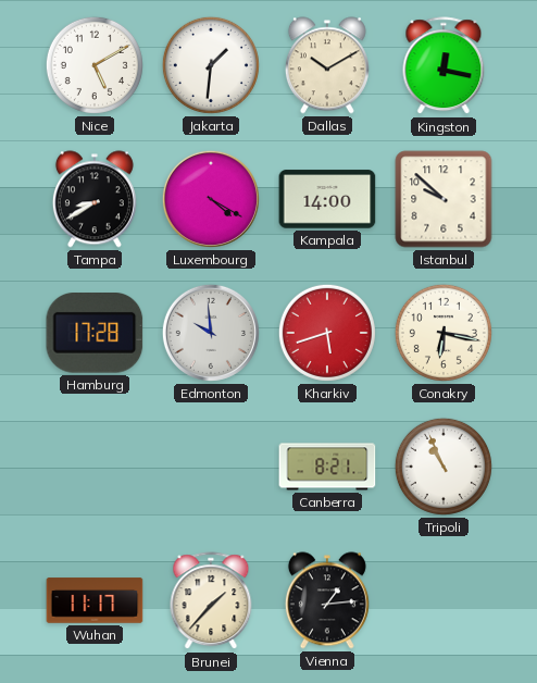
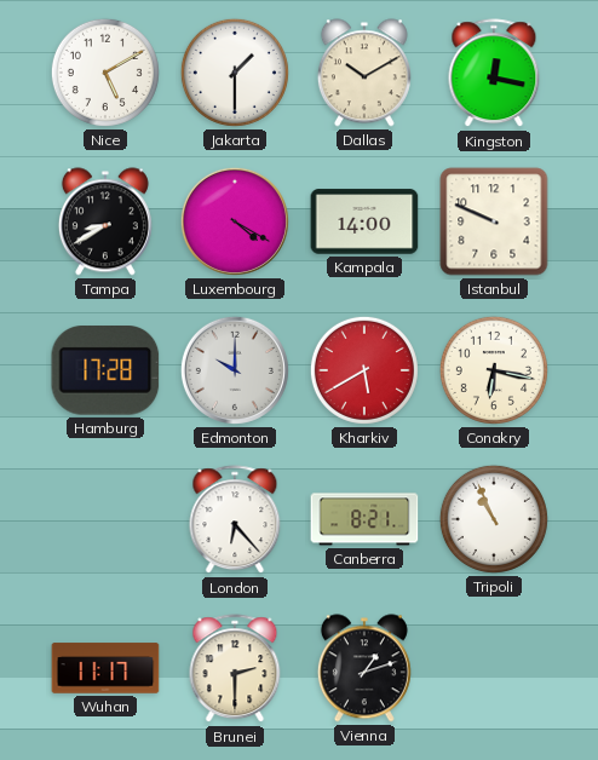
Jakarta: 1:31 -> 1:30
Istanbul: 9:52 -> 9:49
Edmonton: 9:59 -> 10:00
Kharkiv: 5:42 -> 5:40
London: none -> 6:23
Brunei: 1:37 -> 2:30
Vienna: 1:14 -> 1:12
